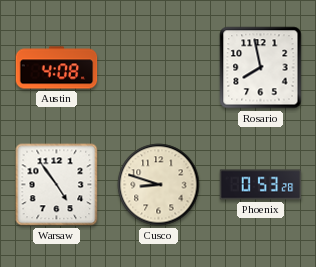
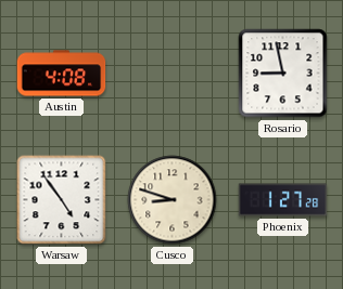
Rosario: 7:58 -> 8:58
Phoenix: 0:53 -> 1:27
